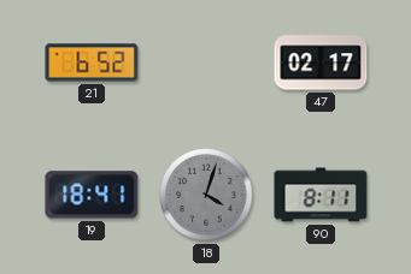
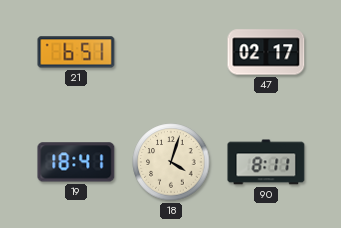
21: 6:52 -> 6:51
18 dial: grey -> cream
